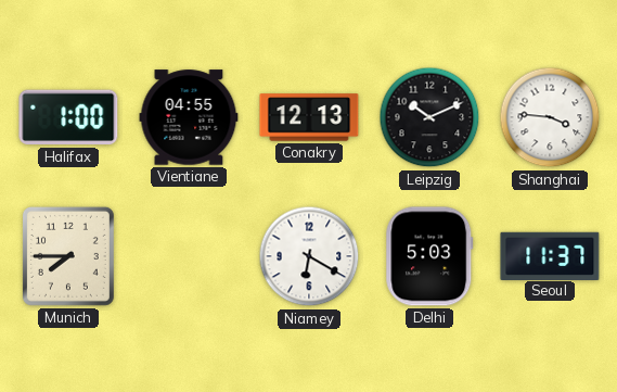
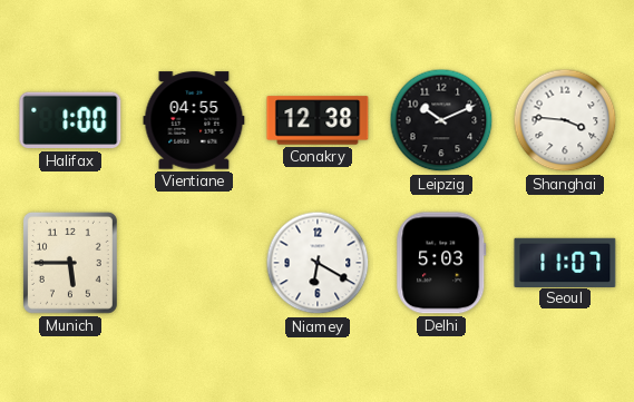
Conakry: 12:13 -> 12:38
Munich: 7:45 -> 5:45
Seoul: 11:37 -> 11:07
